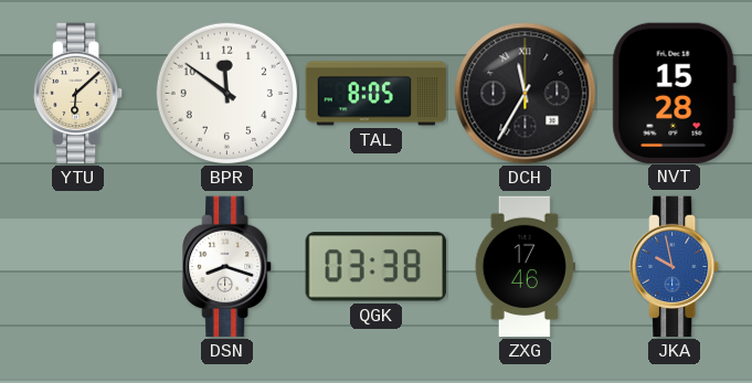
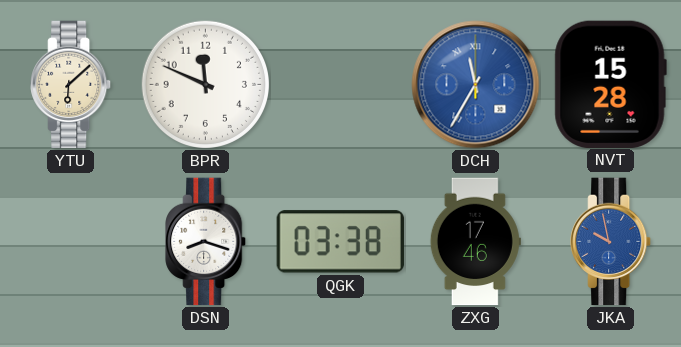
BPR: 11:51 -> 11:49
TAL: 8:05 -> none
DCH dial: black -> blue
